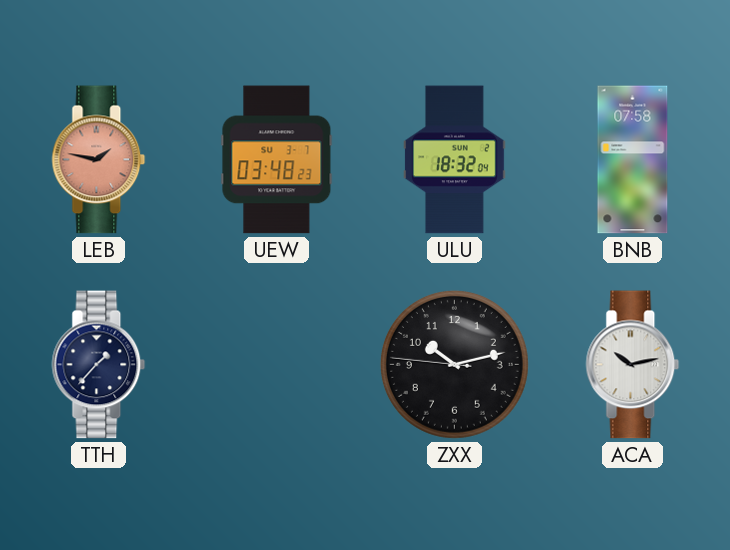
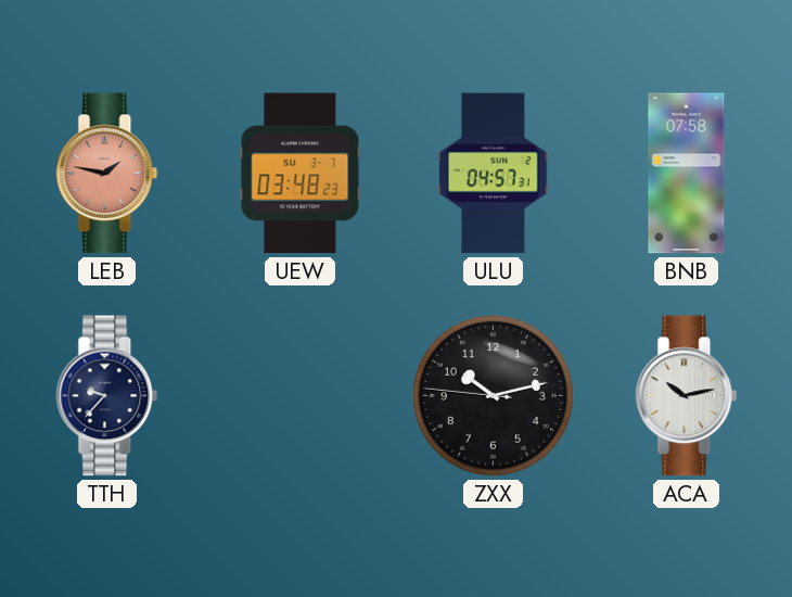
ULU: 18:32 -> 04:57
TTH: 1:37 -> 9:37
